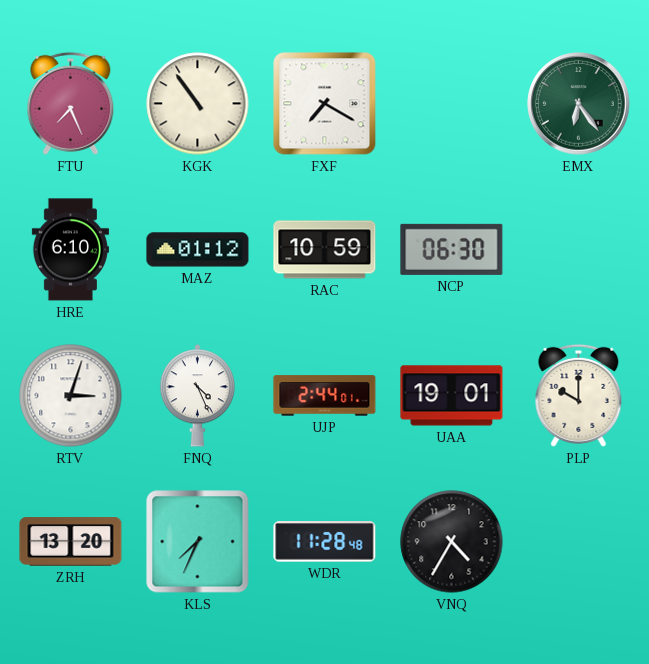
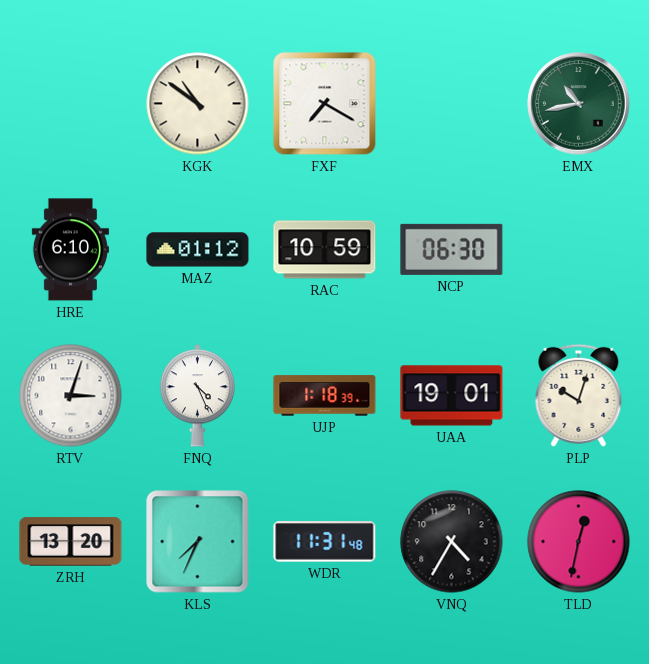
FTU: 7:26 -> none
KGK: 10:54 -> 10:51
EMX: 6:24 -> 10:43
UJP: 2:44 -> 1:18
PLP: 10:00 -> 10:03
WDR: 11:28 -> 11:31
TLD: none -> 12:32
